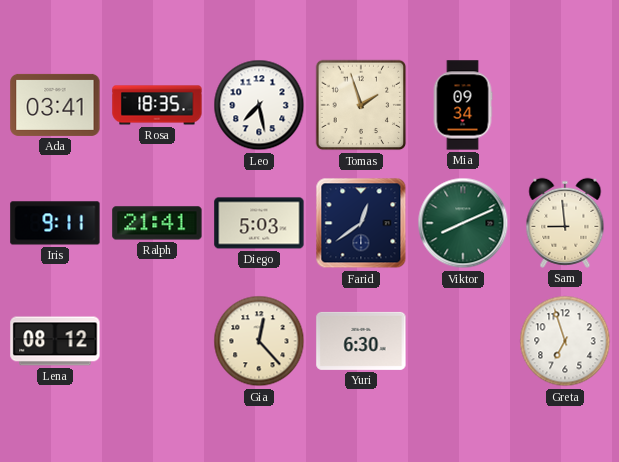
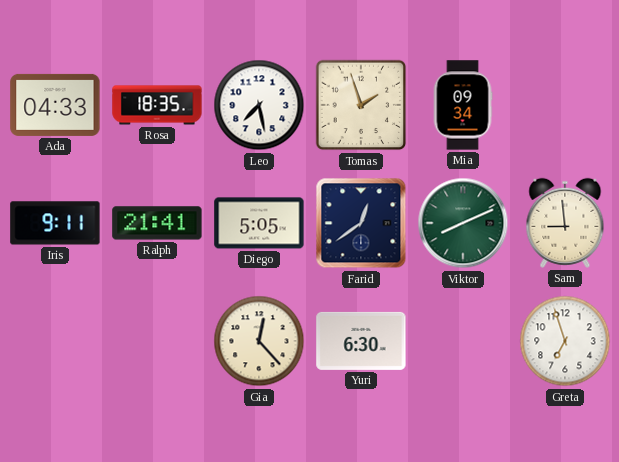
Ada: 03:41 -> 04:33
Diego: 5:03 -> 5:05
Lena: 08:12 -> none
